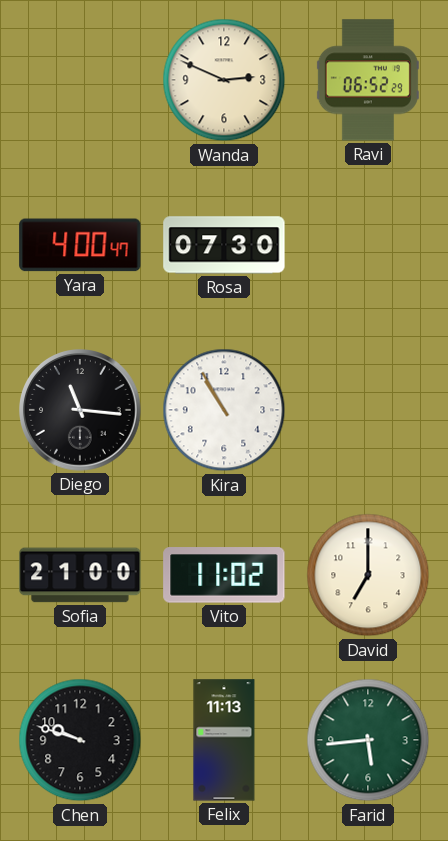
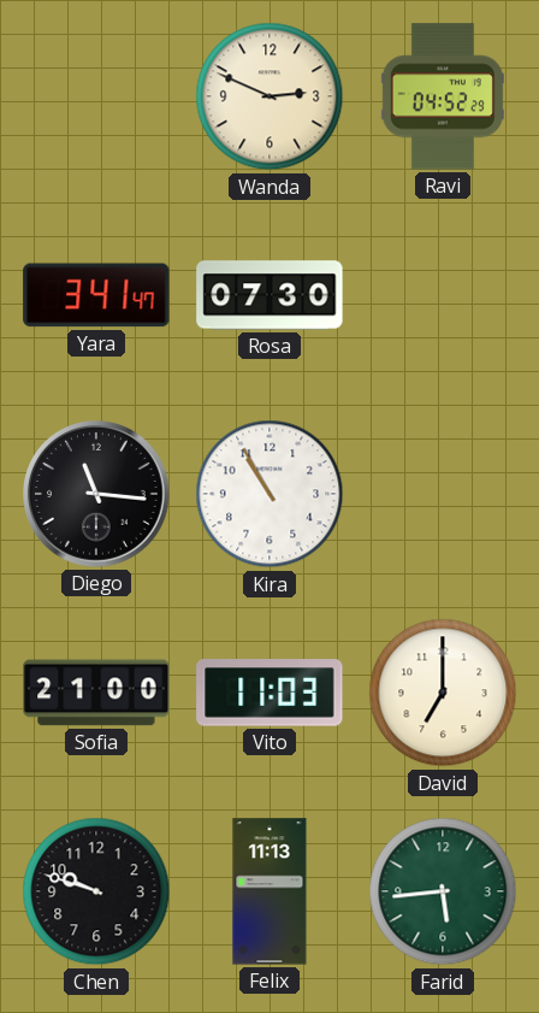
Ravi: 06:52 -> 04:52
Yara: 4:00 -> 3:41
Vito: 11:02 -> 11:03
